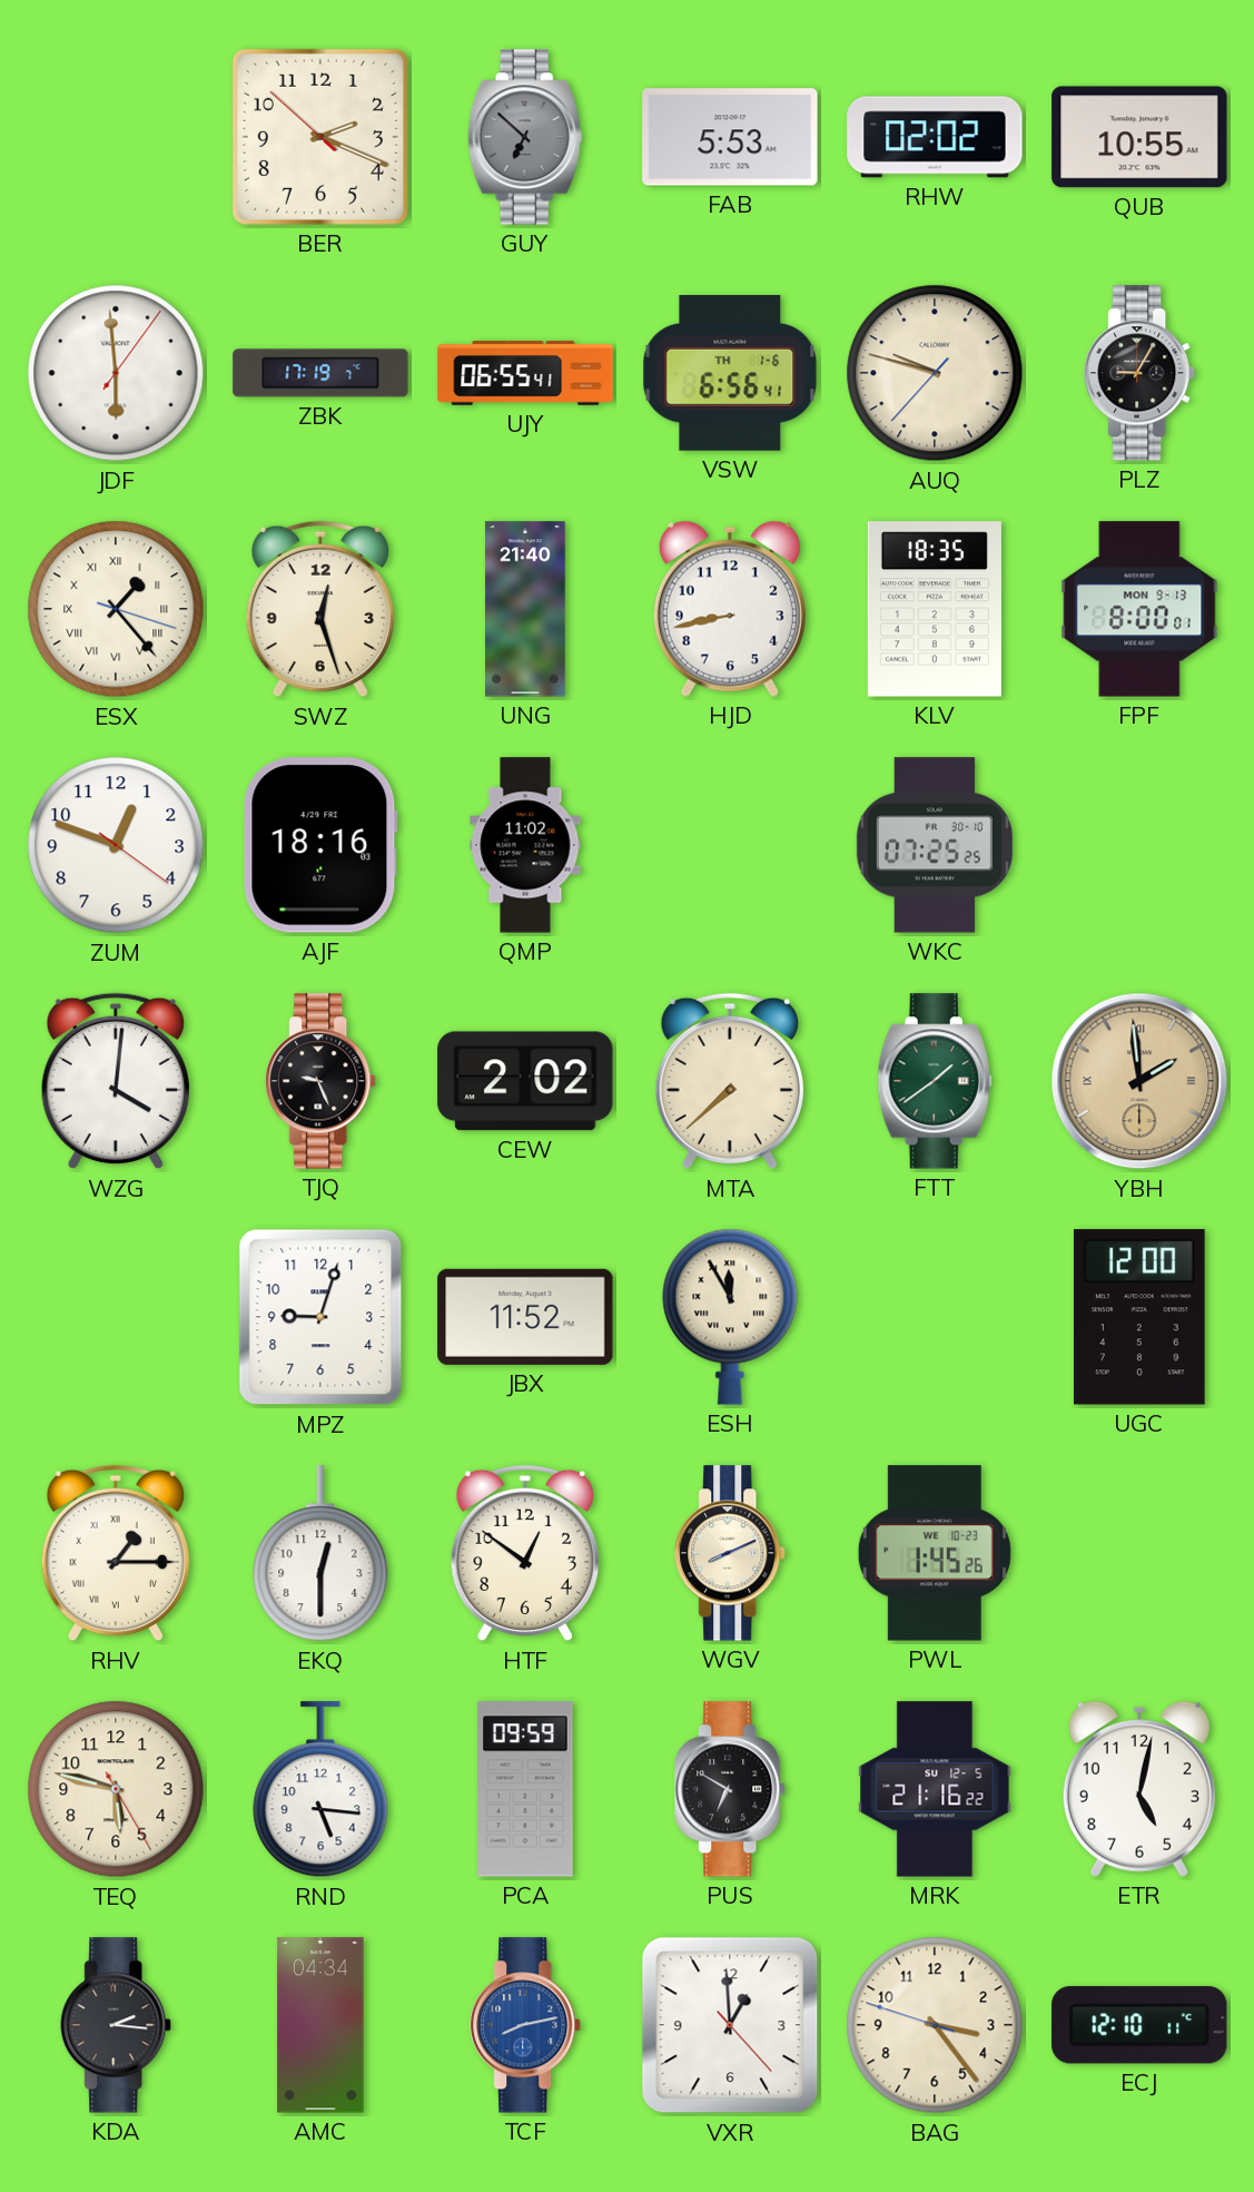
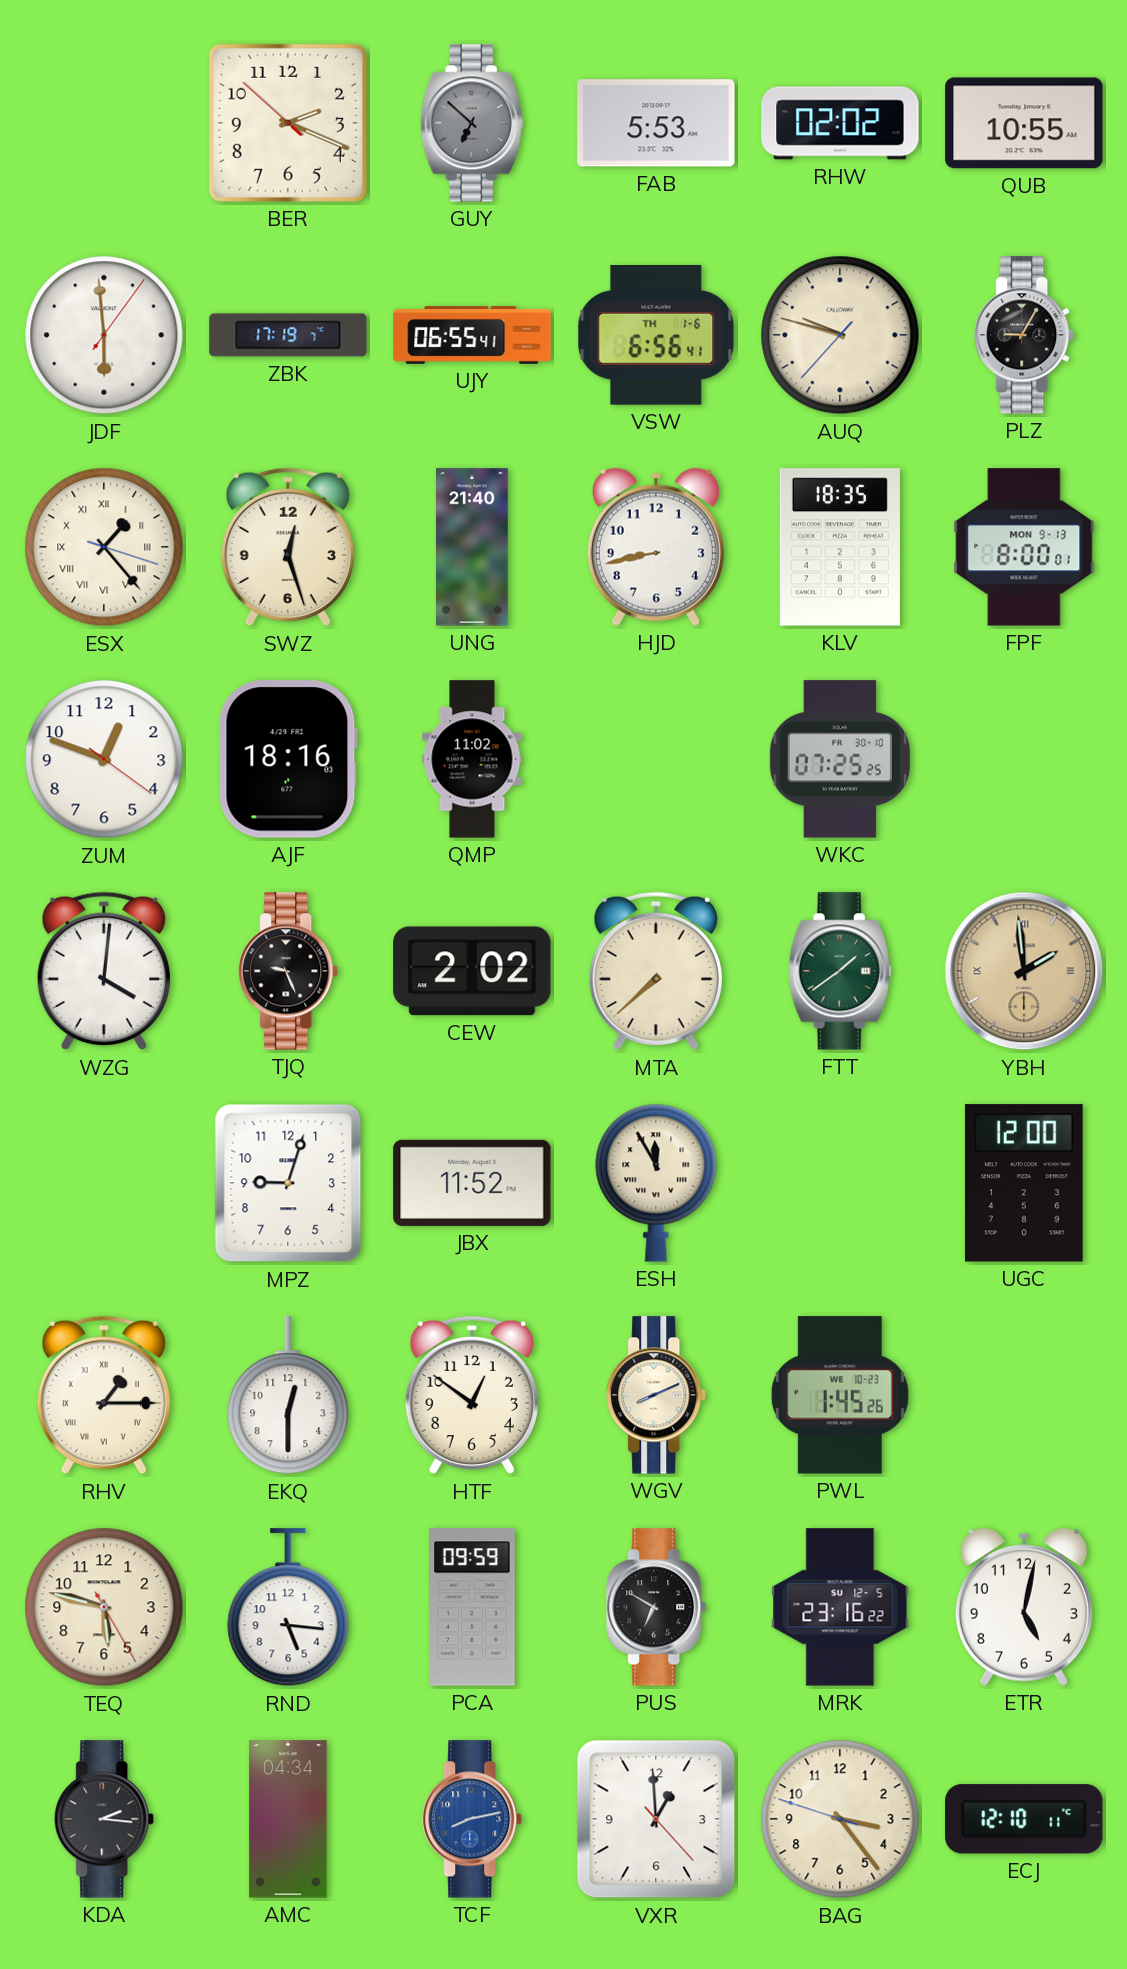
MRK: 21:16 -> 23:16
